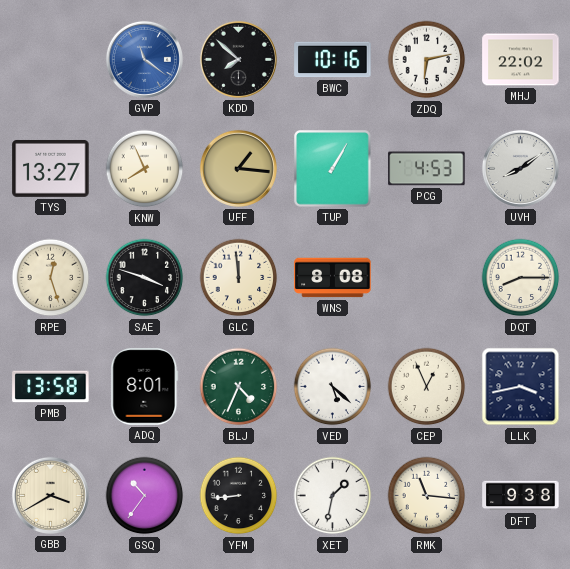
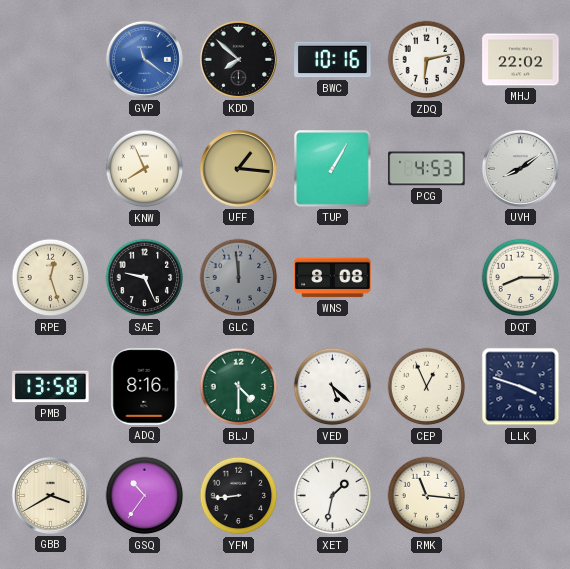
TYS: 13:27 -> none
SAE: 3:48 -> 9:26
GLC dial: cream -> grey
ADQ: 8:01 -> 8:16
BLJ: 4:34 -> 4:30
LLK: 3:43 -> 3:48
DFT: 9:38 -> none
